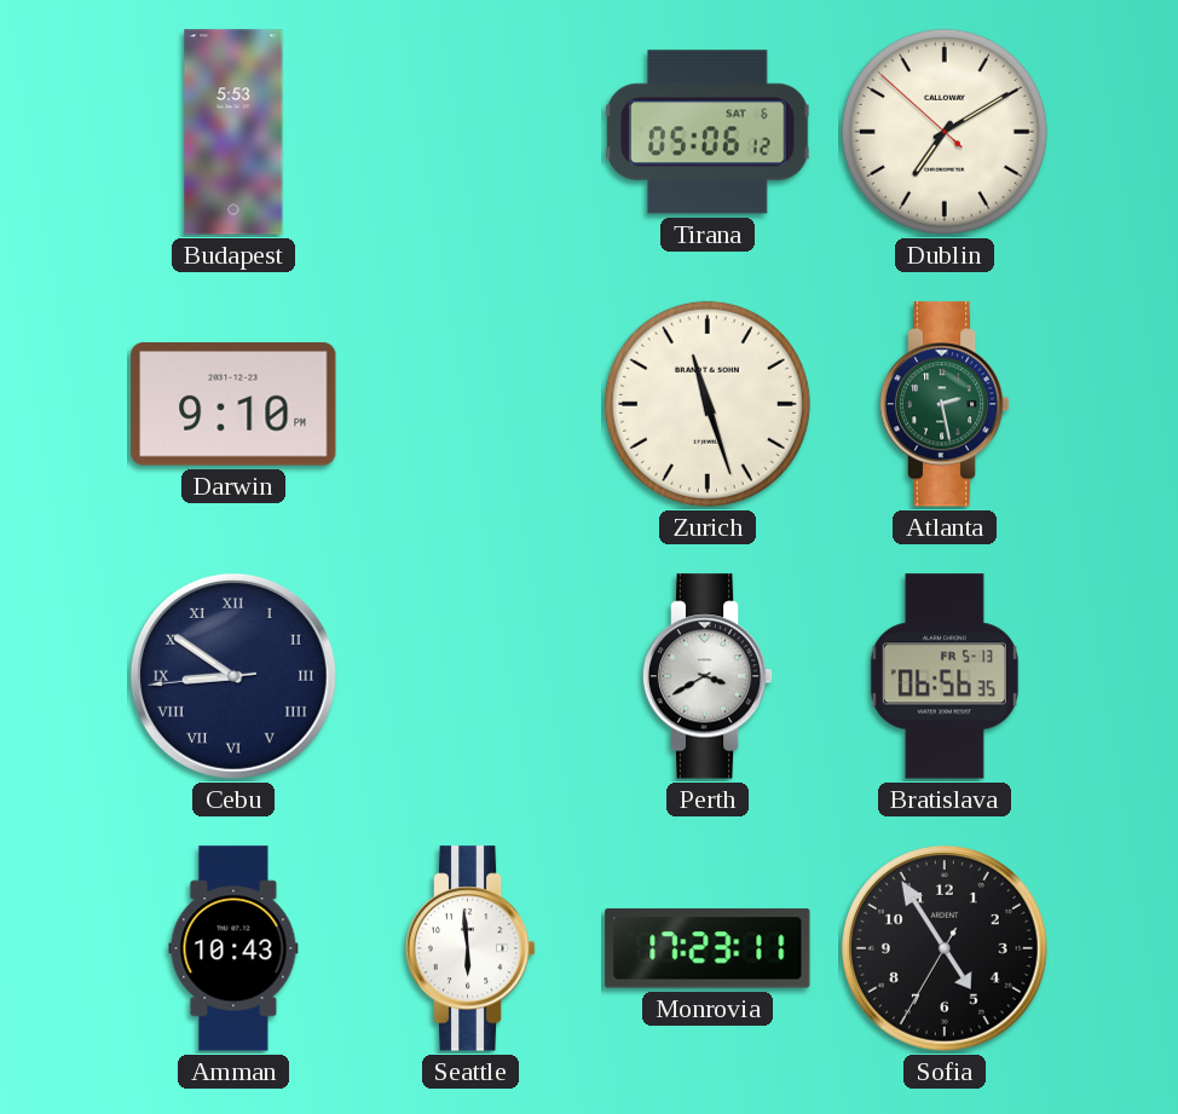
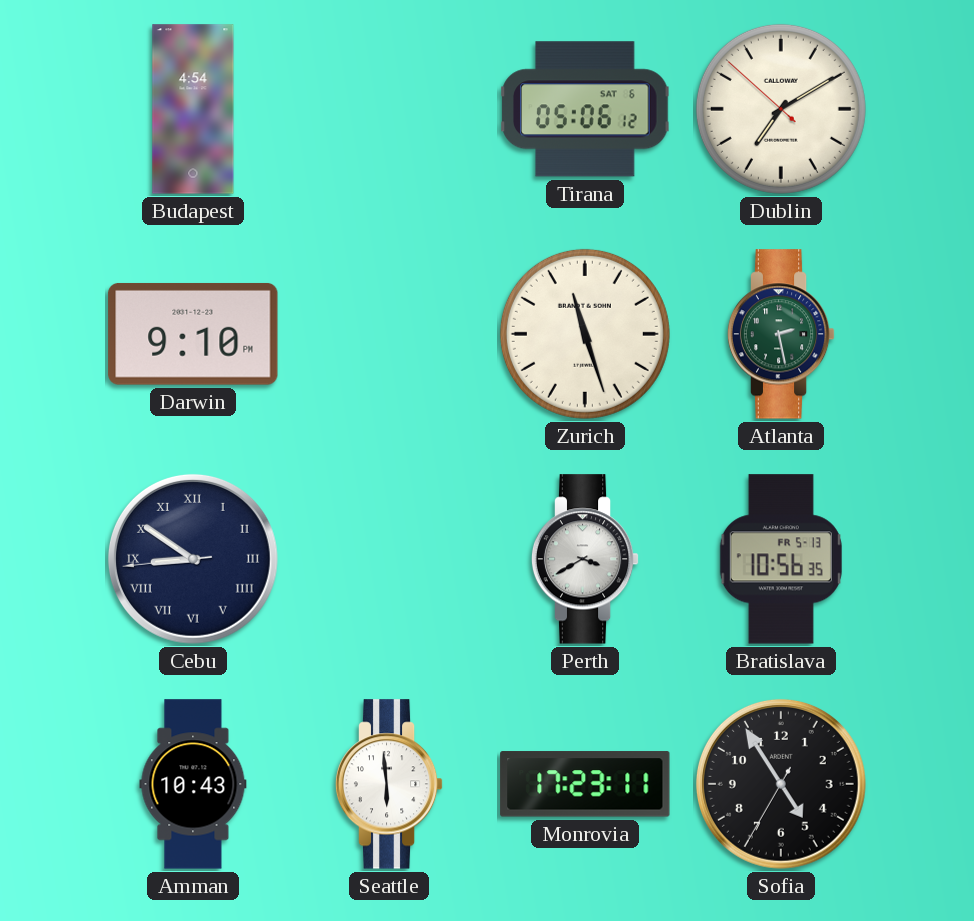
Budapest: 5:53 -> 4:54
Bratislava: 06:56 -> 10:56
